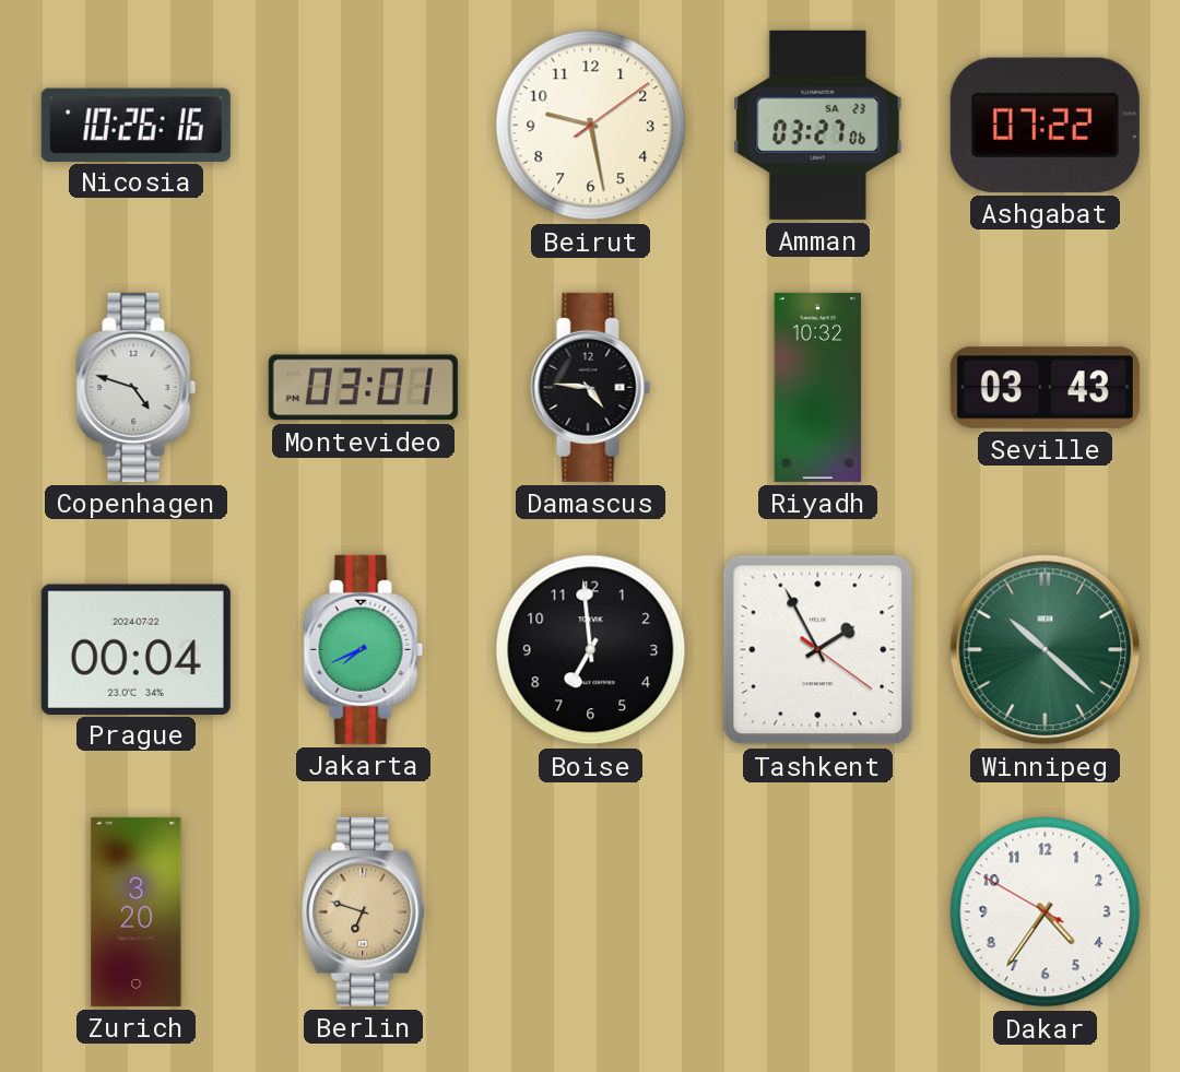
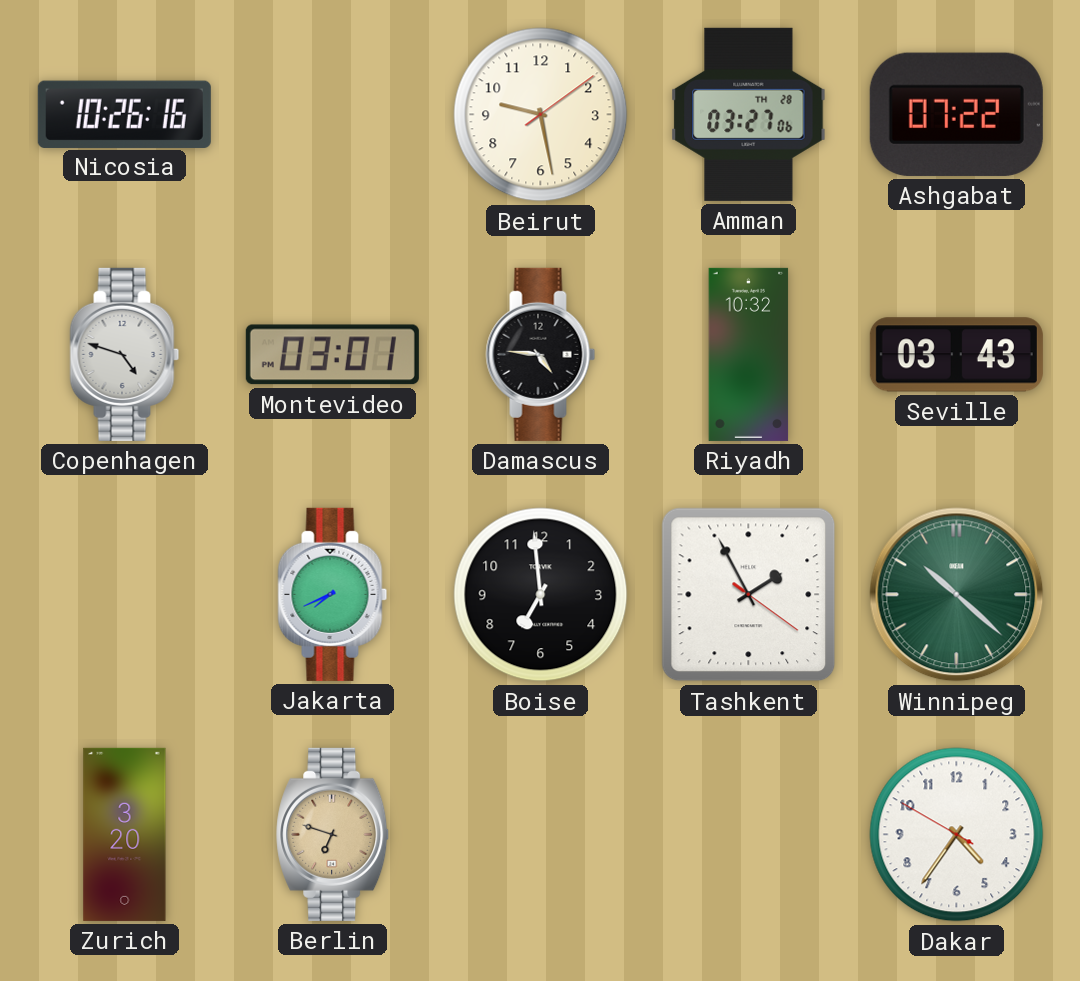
Amman date: SA 23 -> TH 28
Prague: 00:04 -> none
